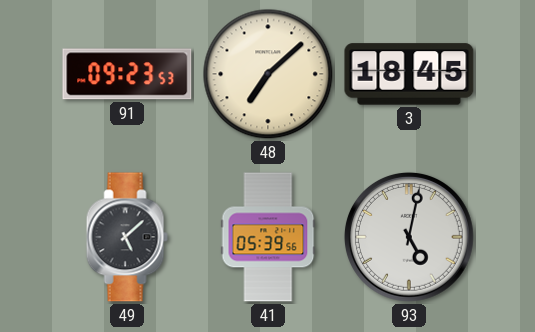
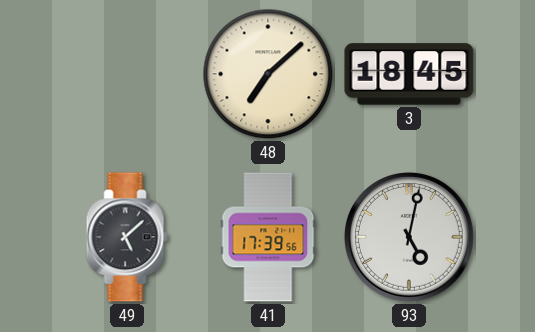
91: 09:23 -> none
41: 05:39 -> 17:39
